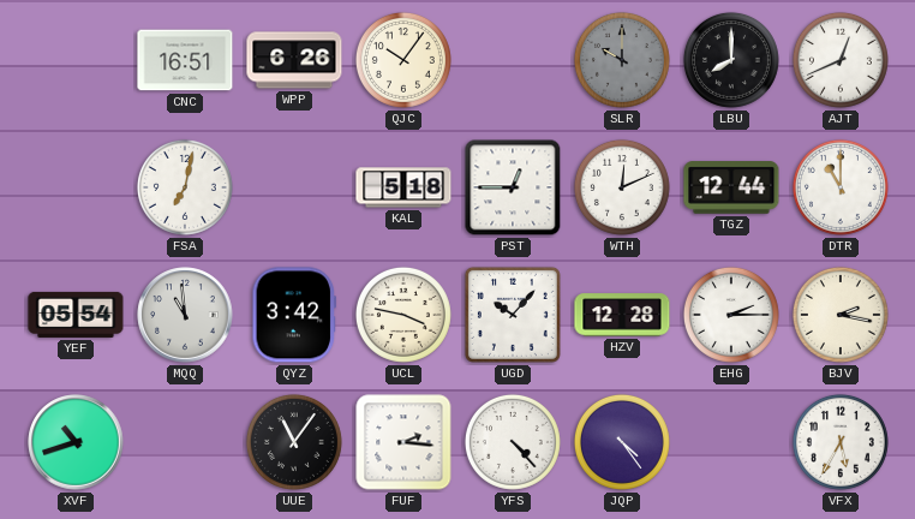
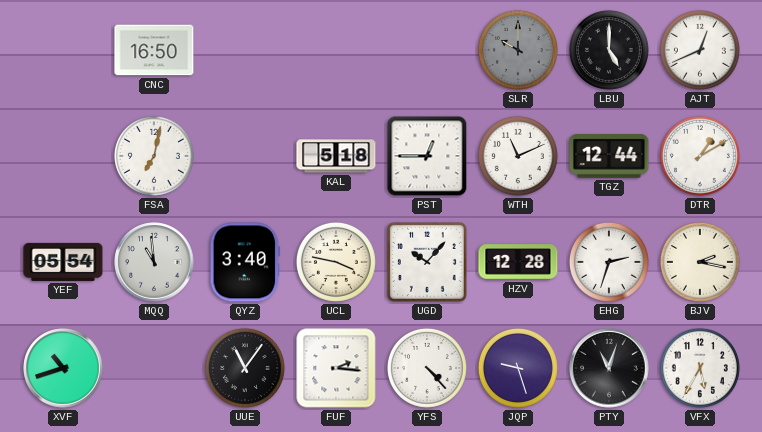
CNC: 16:51 -> 16:50
WPP: 6:26 -> none
QJC: 10:06 -> none
LBU: 8:00 -> 5:00
WTH: 12:11 -> 11:11
DTR: 11:00 -> 1:10
QYZ: 3:42 -> 3:40
EHG: 2:15 -> 2:33
JQP: 4:24 -> 9:27
PTY: none -> 11:03
